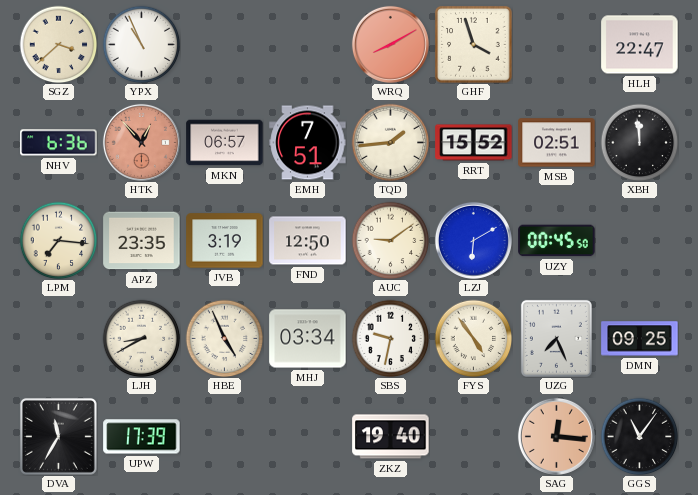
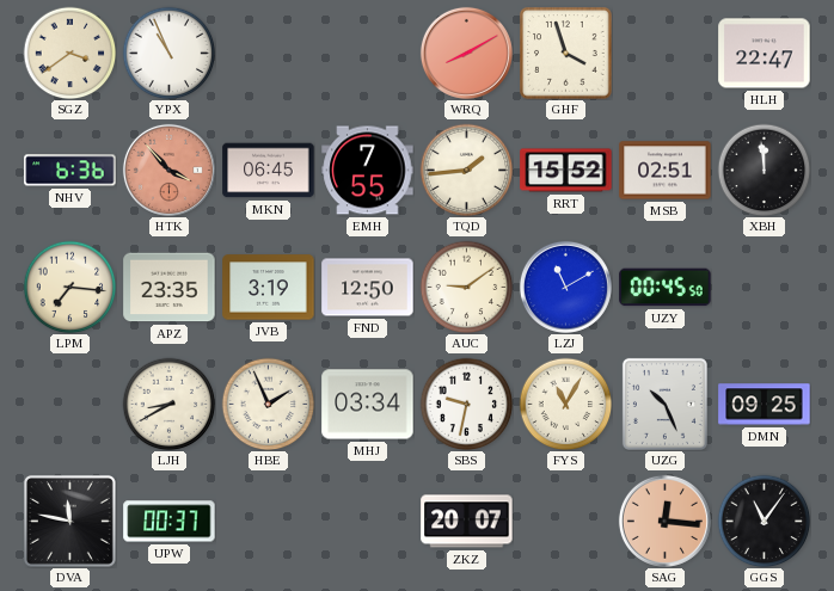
SGZ: 3:38 -> 3:39
HTK: 12:53 -> 3:53
MKN: 06:57 -> 06:45
EMH: 7:51 -> 7:55
LZJ: 6:10 -> 11:10
HBE: 4:56 -> 1:56
FYS: 4:54 -> 11:05
UZG: 7:26 -> 10:26
DVA: 11:35 -> 11:47
UPW: 17:39 -> 00:37
ZKZ: 19:40 -> 20:07
